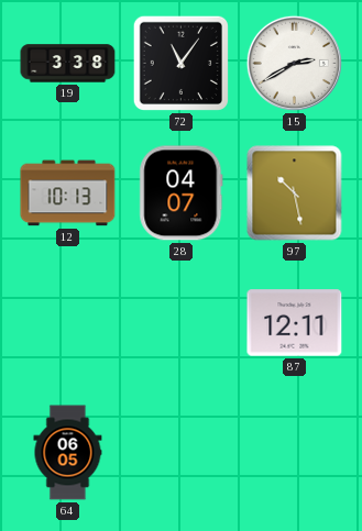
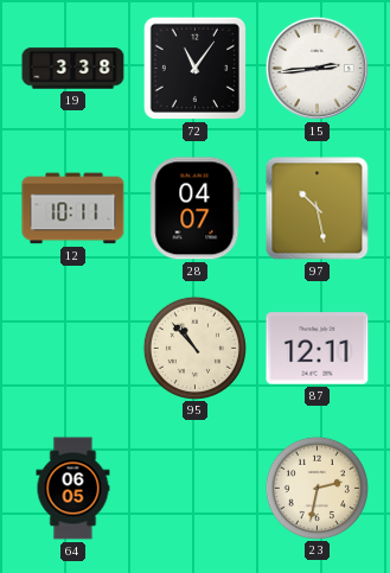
15: 2:40 -> 2:44
12: 10:13 -> 10:11
95: none -> 10:53
23: none -> 2:32
